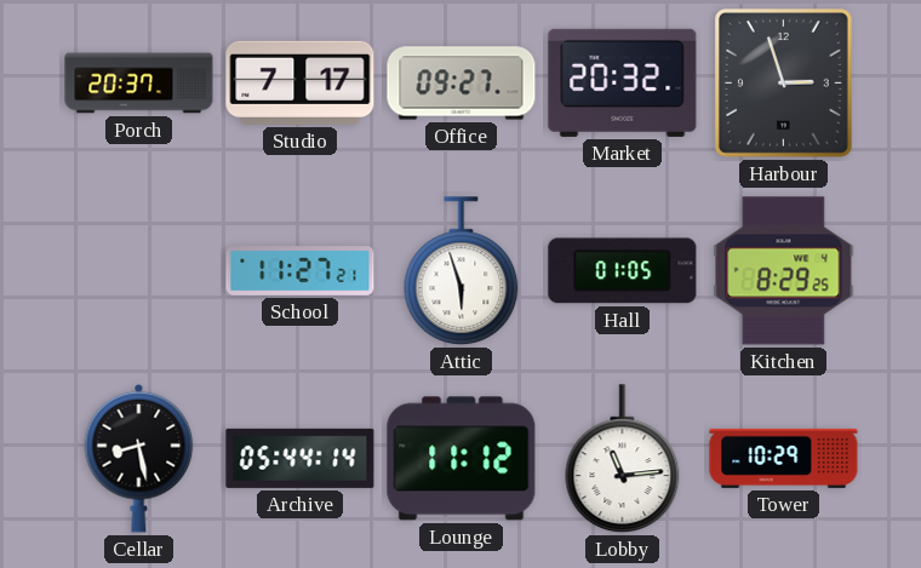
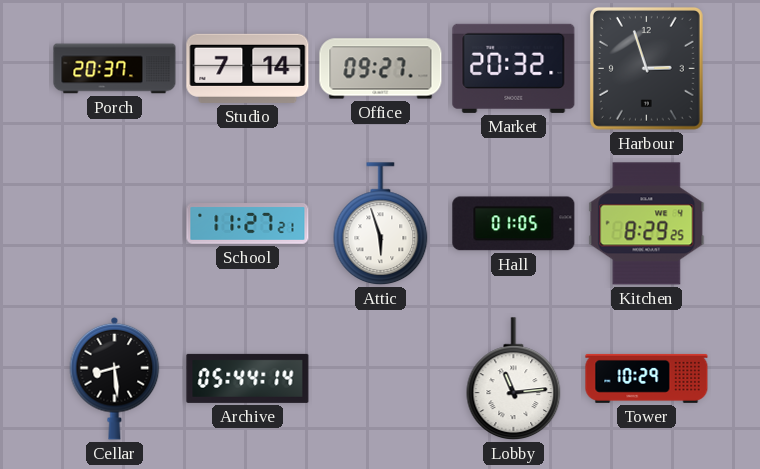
Studio: 7:17 -> 7:14
Cellar: 8:28 -> 8:29
Lounge: 11:12 -> none
